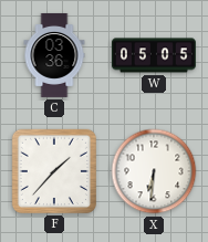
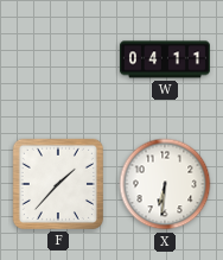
C: 03:36 -> none
W: 05:05 -> 04:11
